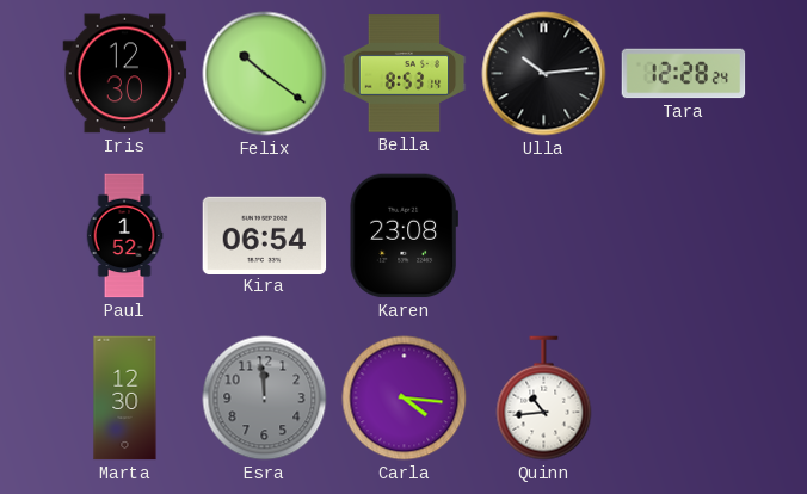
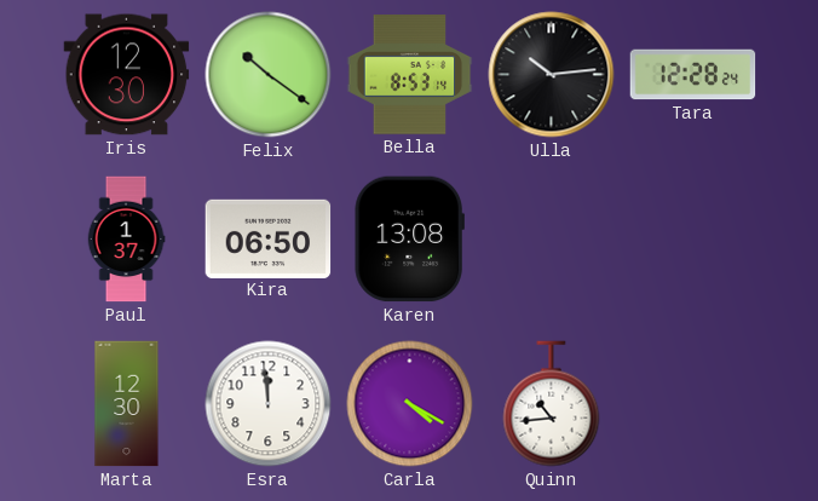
Paul: 1:52 -> 1:37
Kira: 06:54 -> 06:50
Karen: 23:08 -> 13:08
Esra dial: grey -> white
Carla: 4:16 -> 4:20
